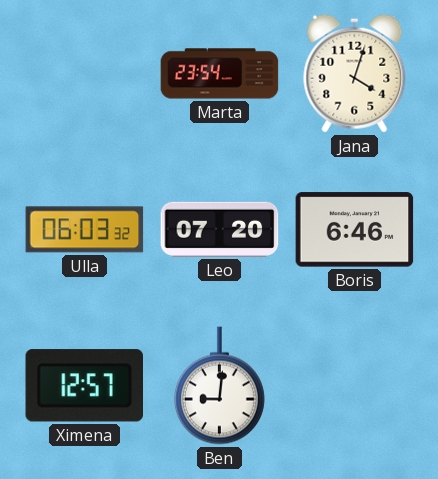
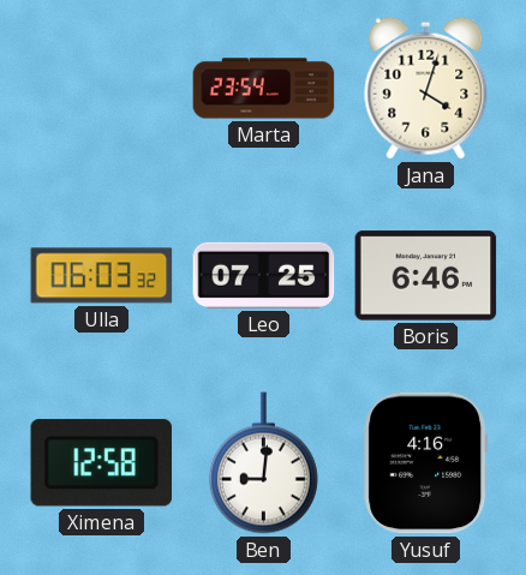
Leo: 07:20 -> 07:25
Ximena: 12:57 -> 12:58
Yusuf: none -> 4:16
